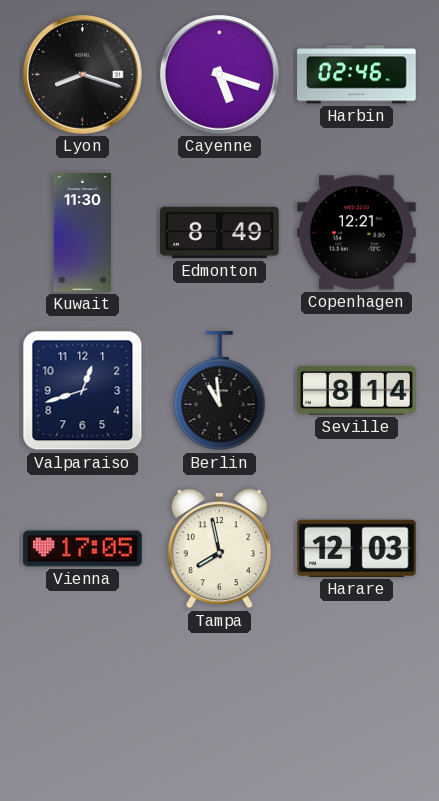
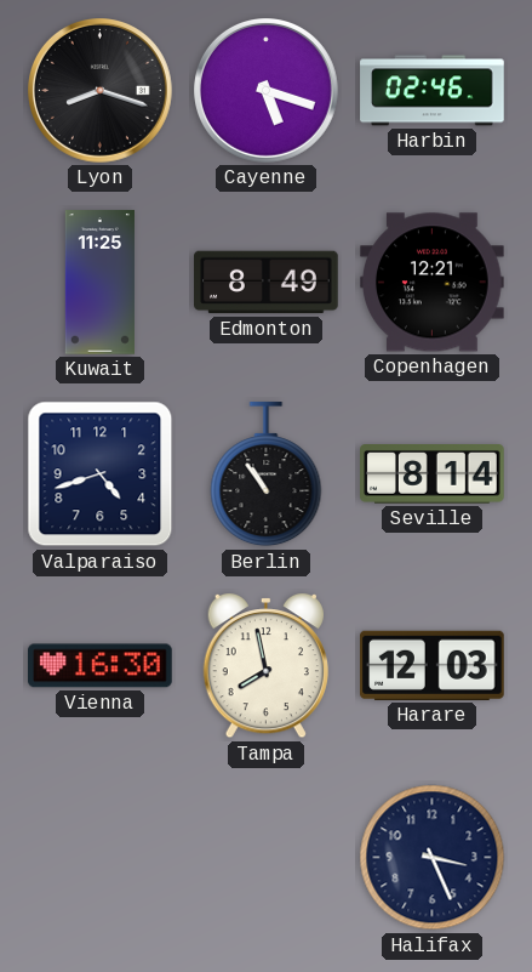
Kuwait: 11:30 -> 11:25
Valparaiso: 12:42 -> 4:42
Berlin: 10:59 -> 10:54
Vienna: 17:05 -> 16:30
Halifax: none -> 3:26
